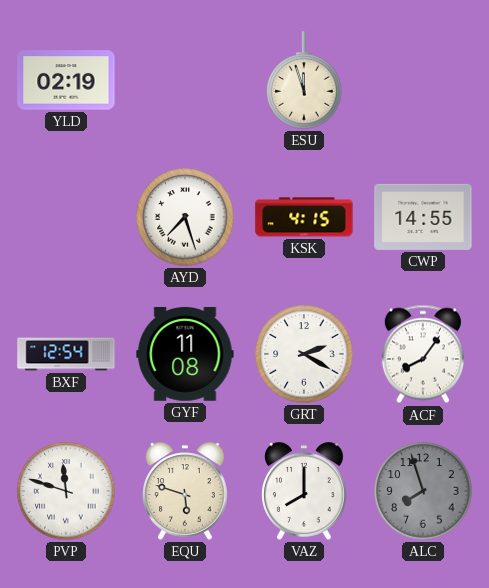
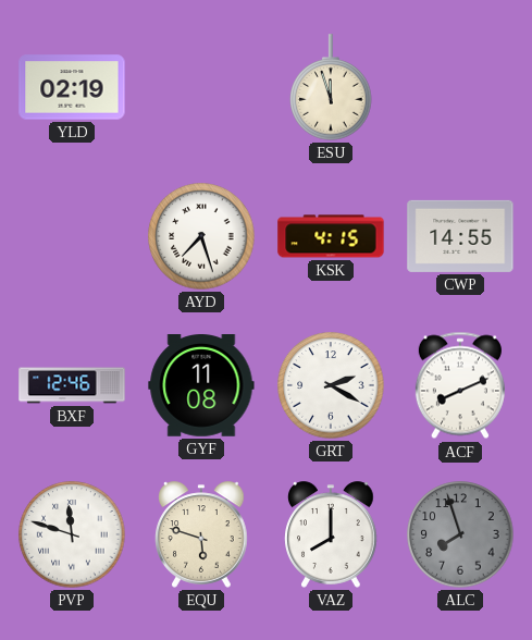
BXF: 12:54 -> 12:46
ACF: 8:06 -> 8:11
